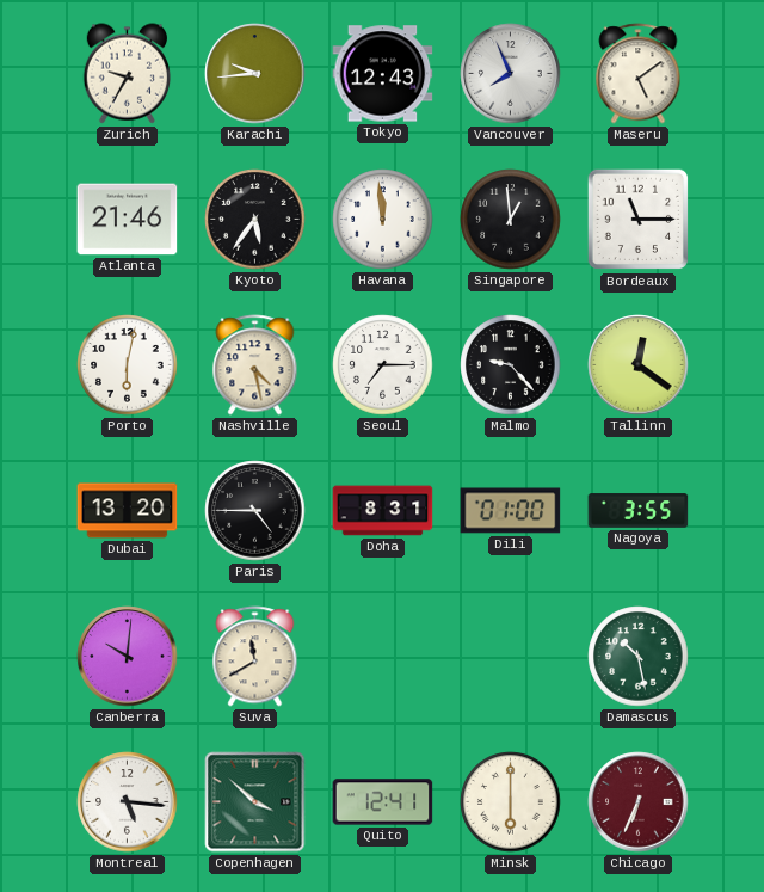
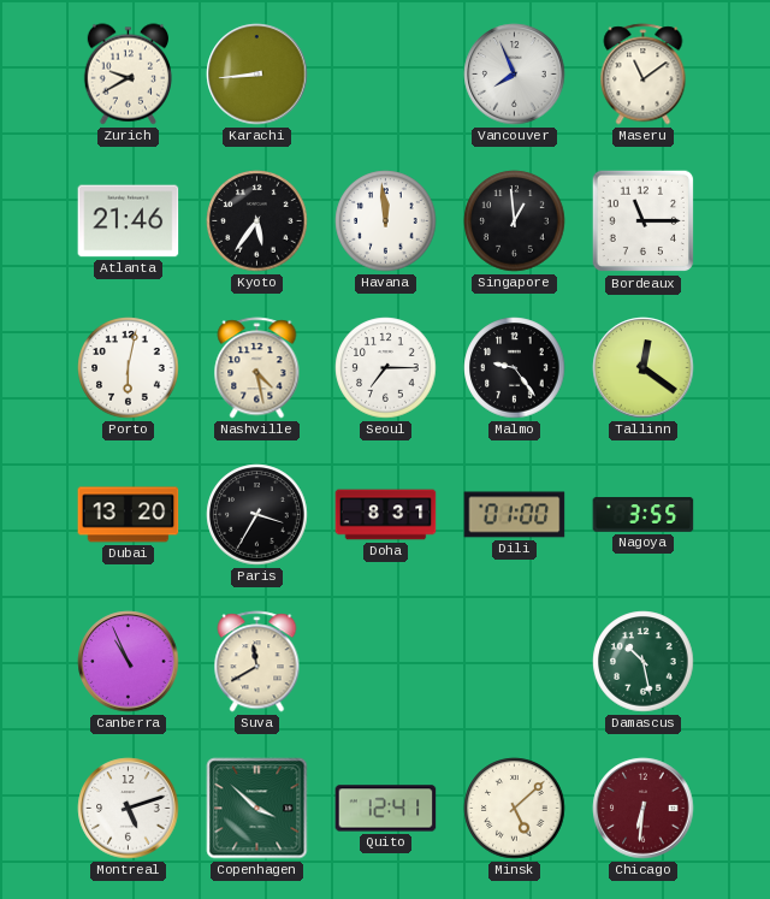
Zurich: 9:35 -> 9:40
Karachi: 9:44 -> 8:44
Tokyo: 12:43 -> none
Maseru: 5:09 -> 11:09
Malmo: 9:23 -> 9:24
Paris: 4:45 -> 3:35
Canberra: 10:01 -> 10:56
Montreal: 5:16 -> 5:12
Minsk: 6:00 -> 5:08
Chicago: 6:34 -> 6:31
